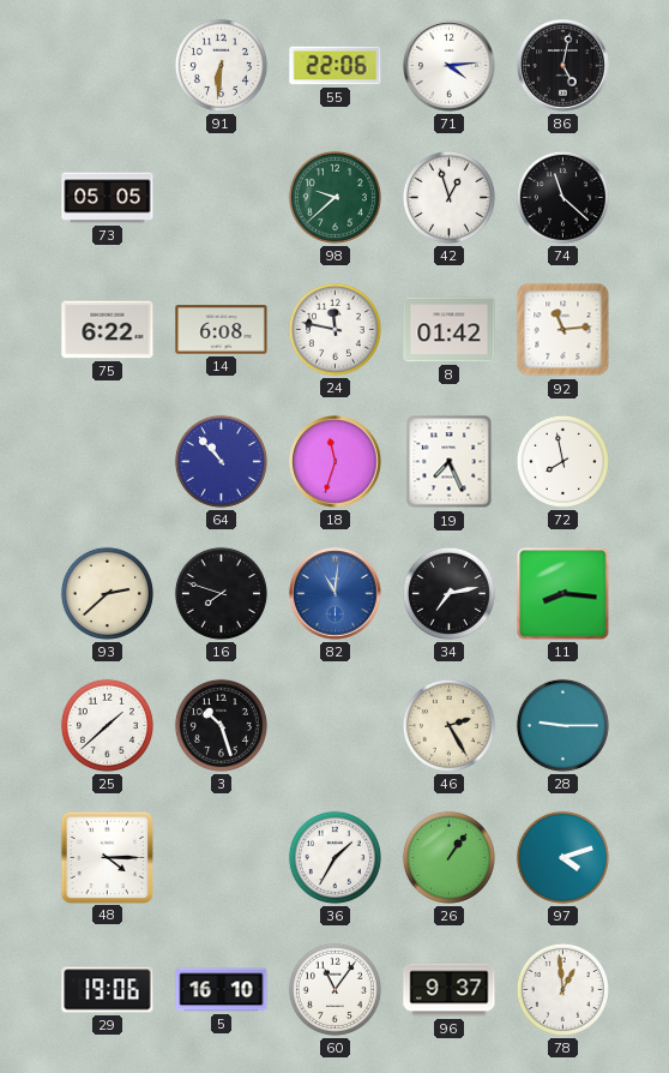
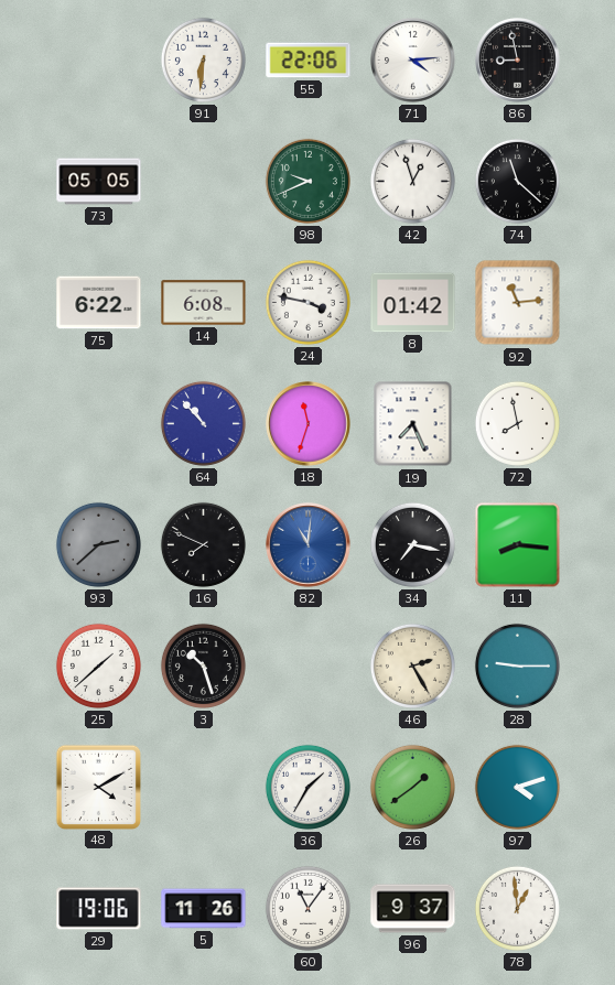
86: 5:02 -> 8:58
98: 9:38 -> 9:41
24: 11:47 -> 3:47
93 dial: cream -> grey
16: 7:48 -> 7:49
34: 7:13 -> 7:17
48: 4:15 -> 4:10
26: 1:06 -> 1:39
5: 16:10 -> 11:26
